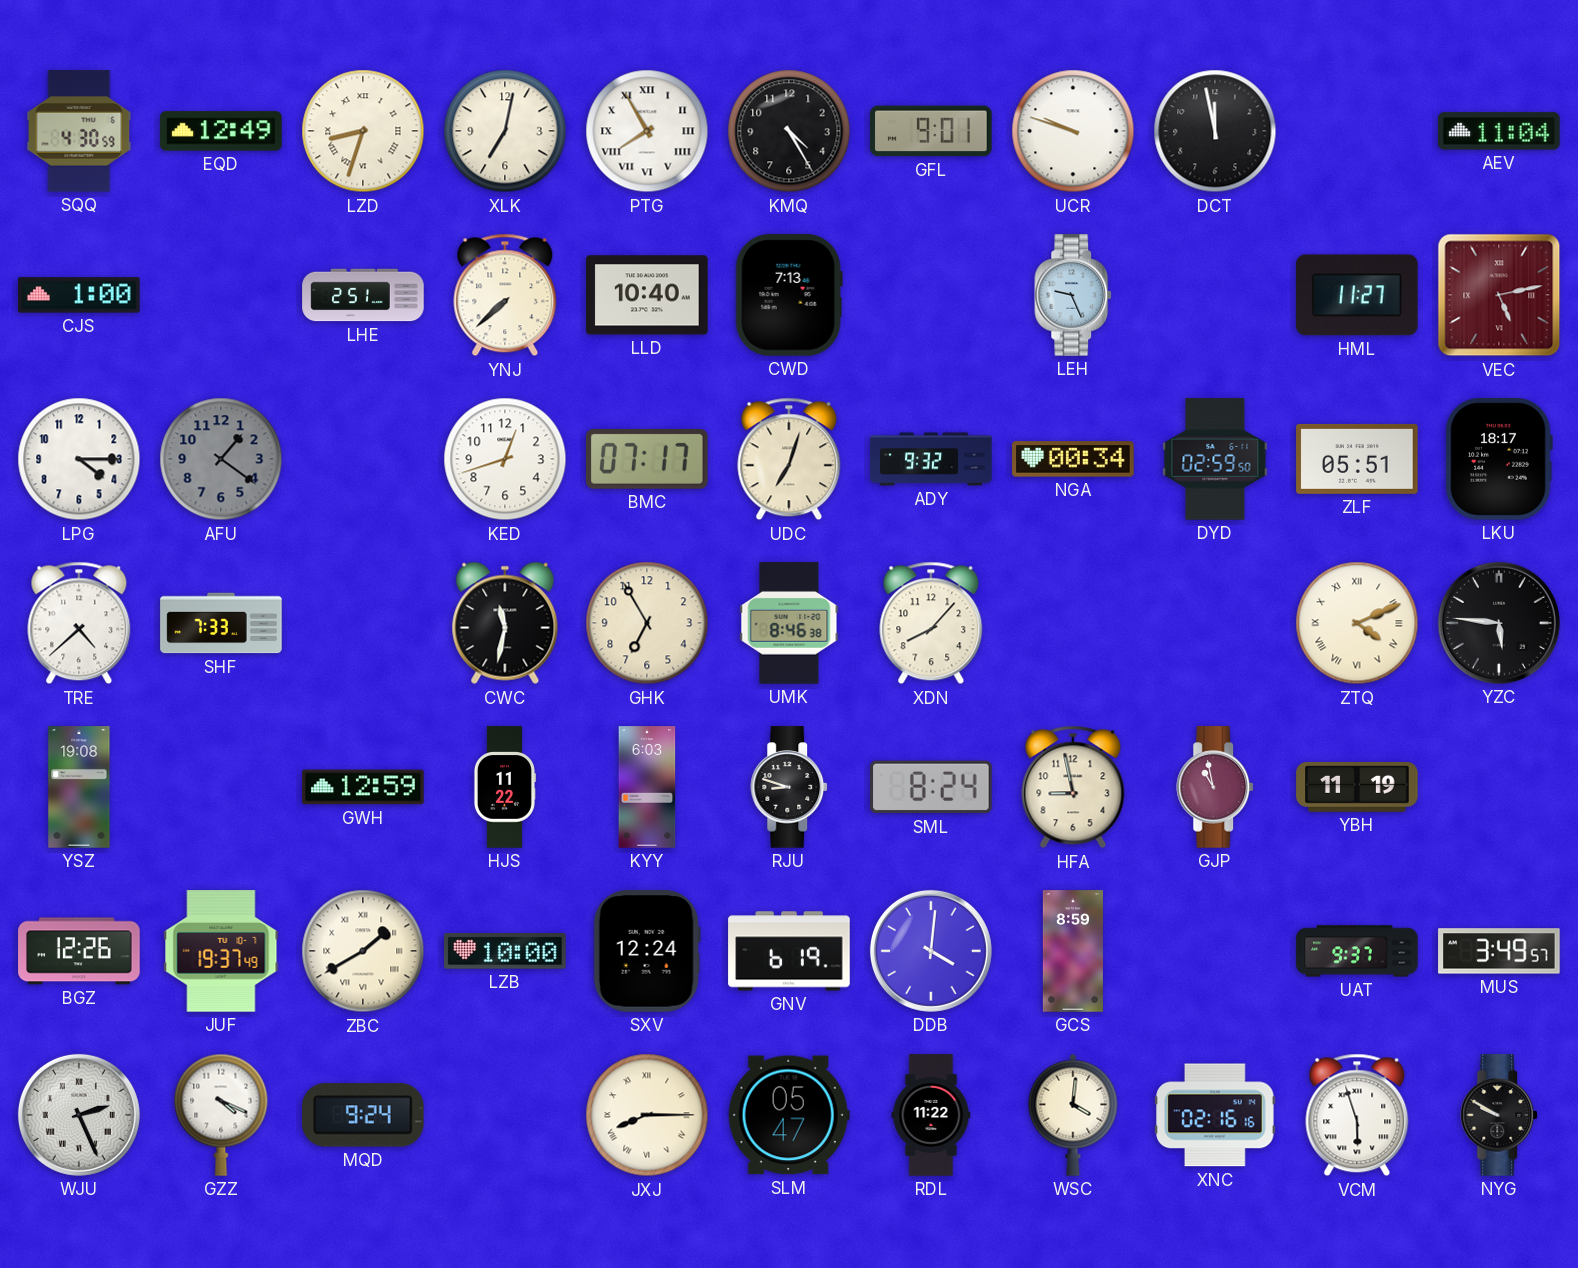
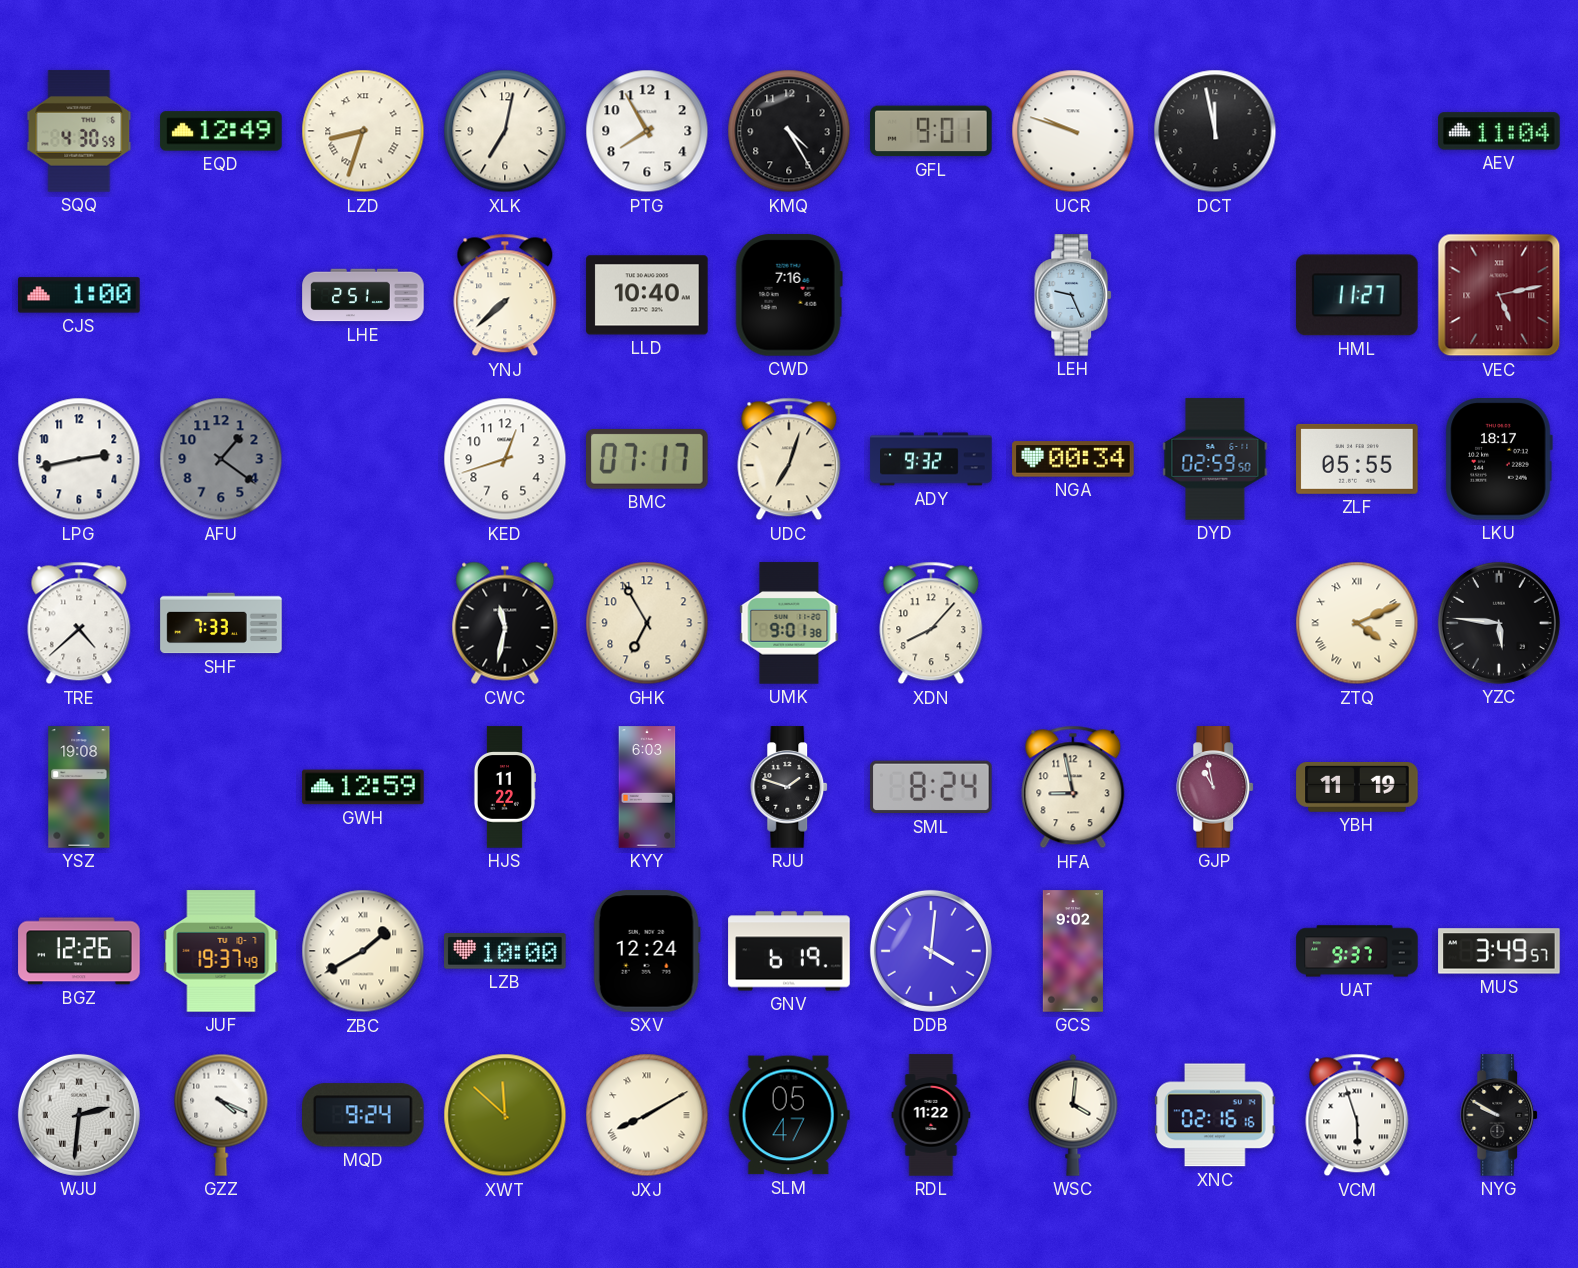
PTG numerals: Roman -> Arabic
CWD: 7:13 -> 7:16
LPG: 4:15 -> 2:43
ZLF: 05:51 -> 05:55
UMK: 8:46 -> 9:01
RJU: 8:48 -> 1:48
GCS: 8:59 -> 9:02
WJU: 2:26 -> 2:31
XWT: none -> 11:52
JXJ: 8:15 -> 8:10
